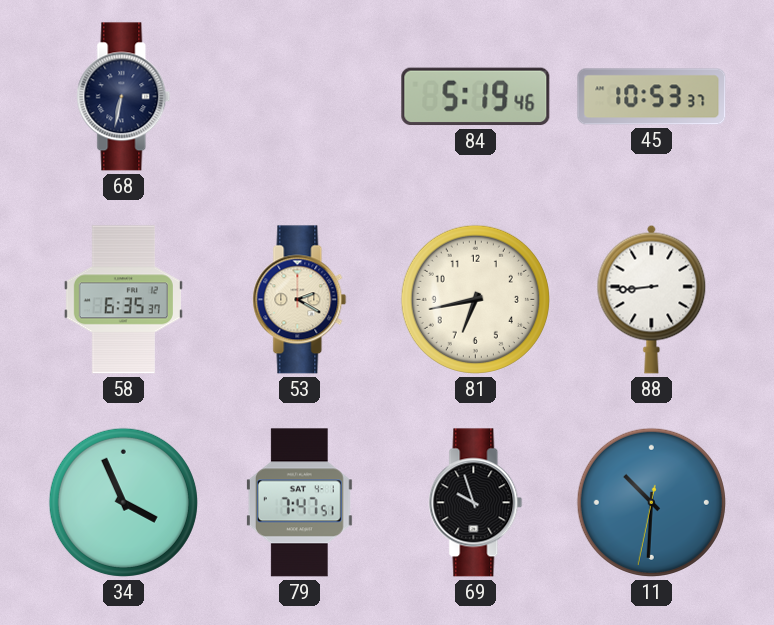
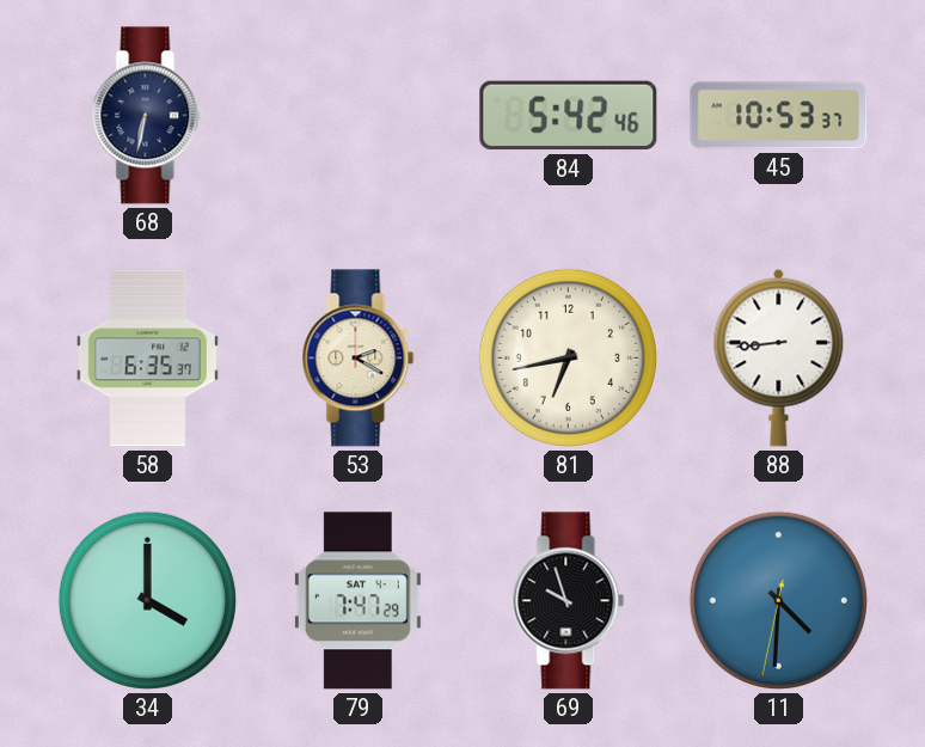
84: 5:19 -> 5:42
34: 3:56 -> 4:00
79: 7:47:51 -> 7:47:29
11: 10:30 -> 4:30
